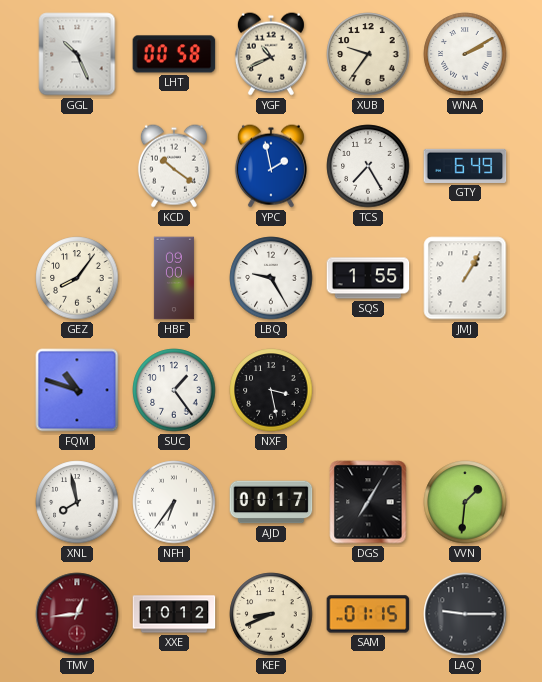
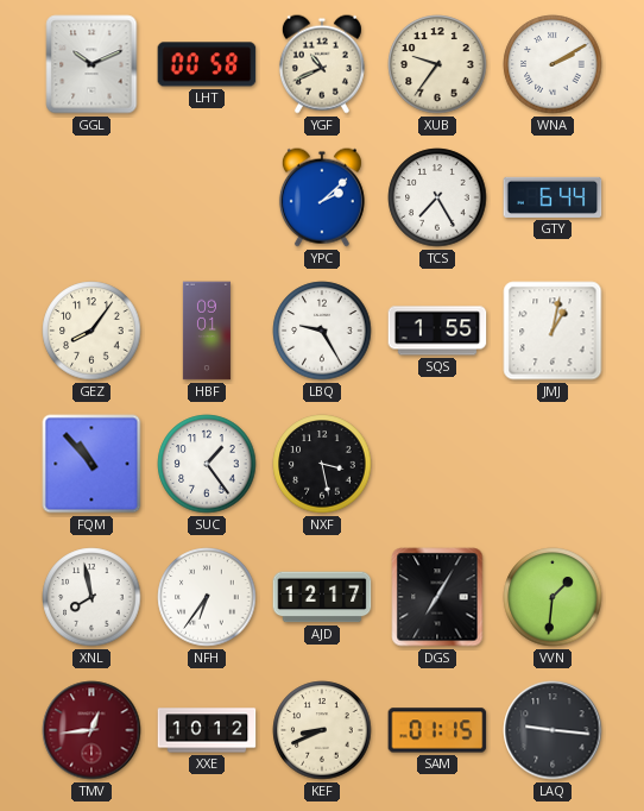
GGL: 10:26 -> 10:11
KCD: 10:21 -> none
YPC: 1:58 -> 2:08
GTY: 6:49 -> 6:44
HBF: 09:00 -> 09:01
JMJ: 1:05 -> 1:02
FQM: 10:48 -> 10:53
AJD: 00:17 -> 12:17
LAQ: 9:15 -> 9:16
